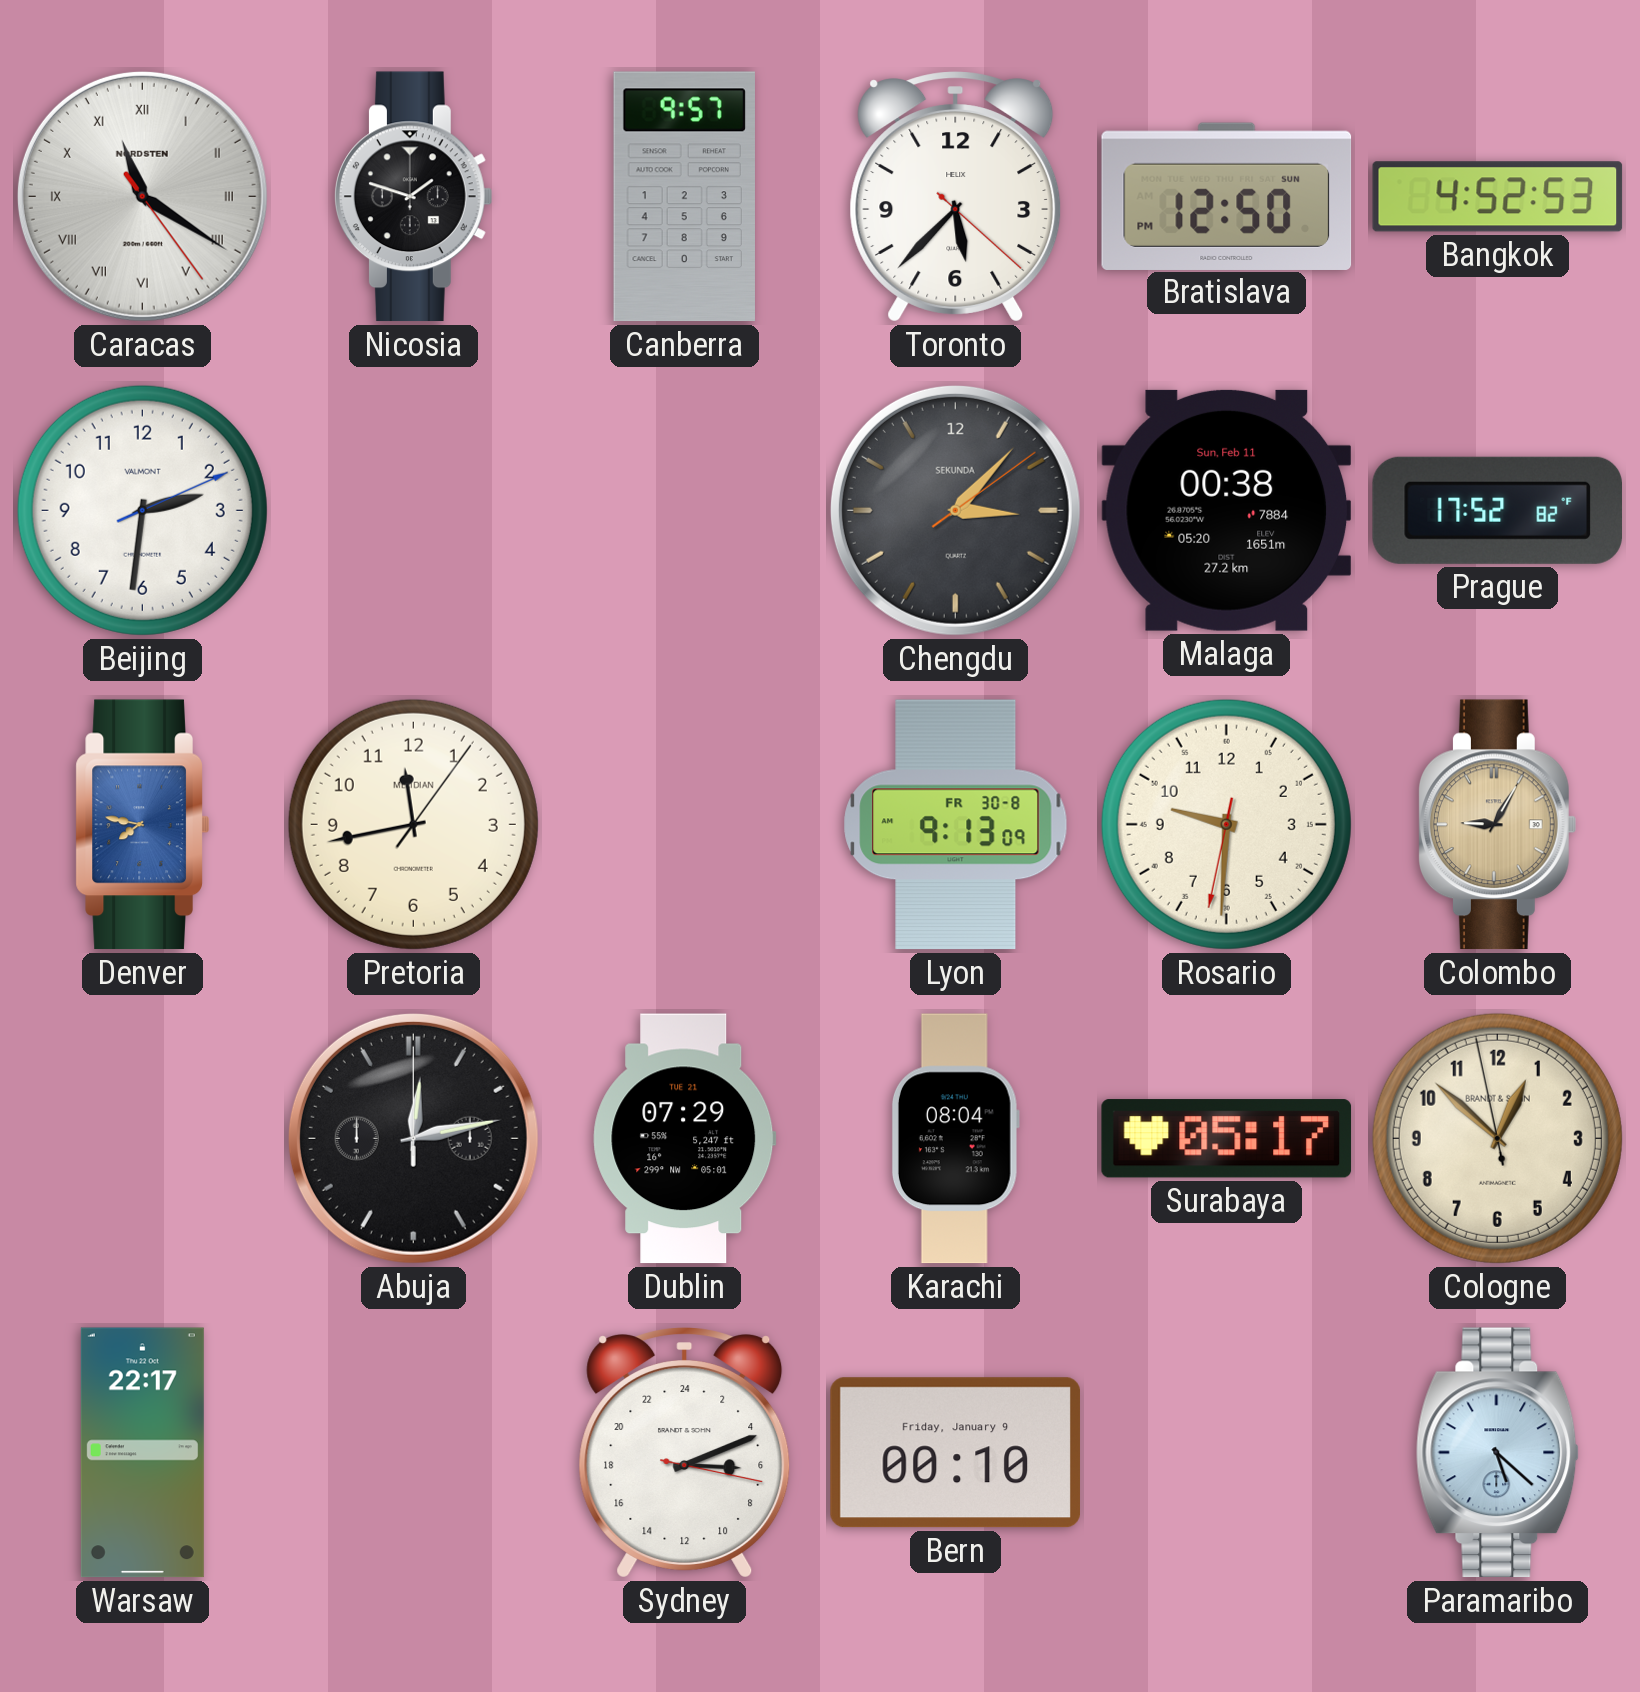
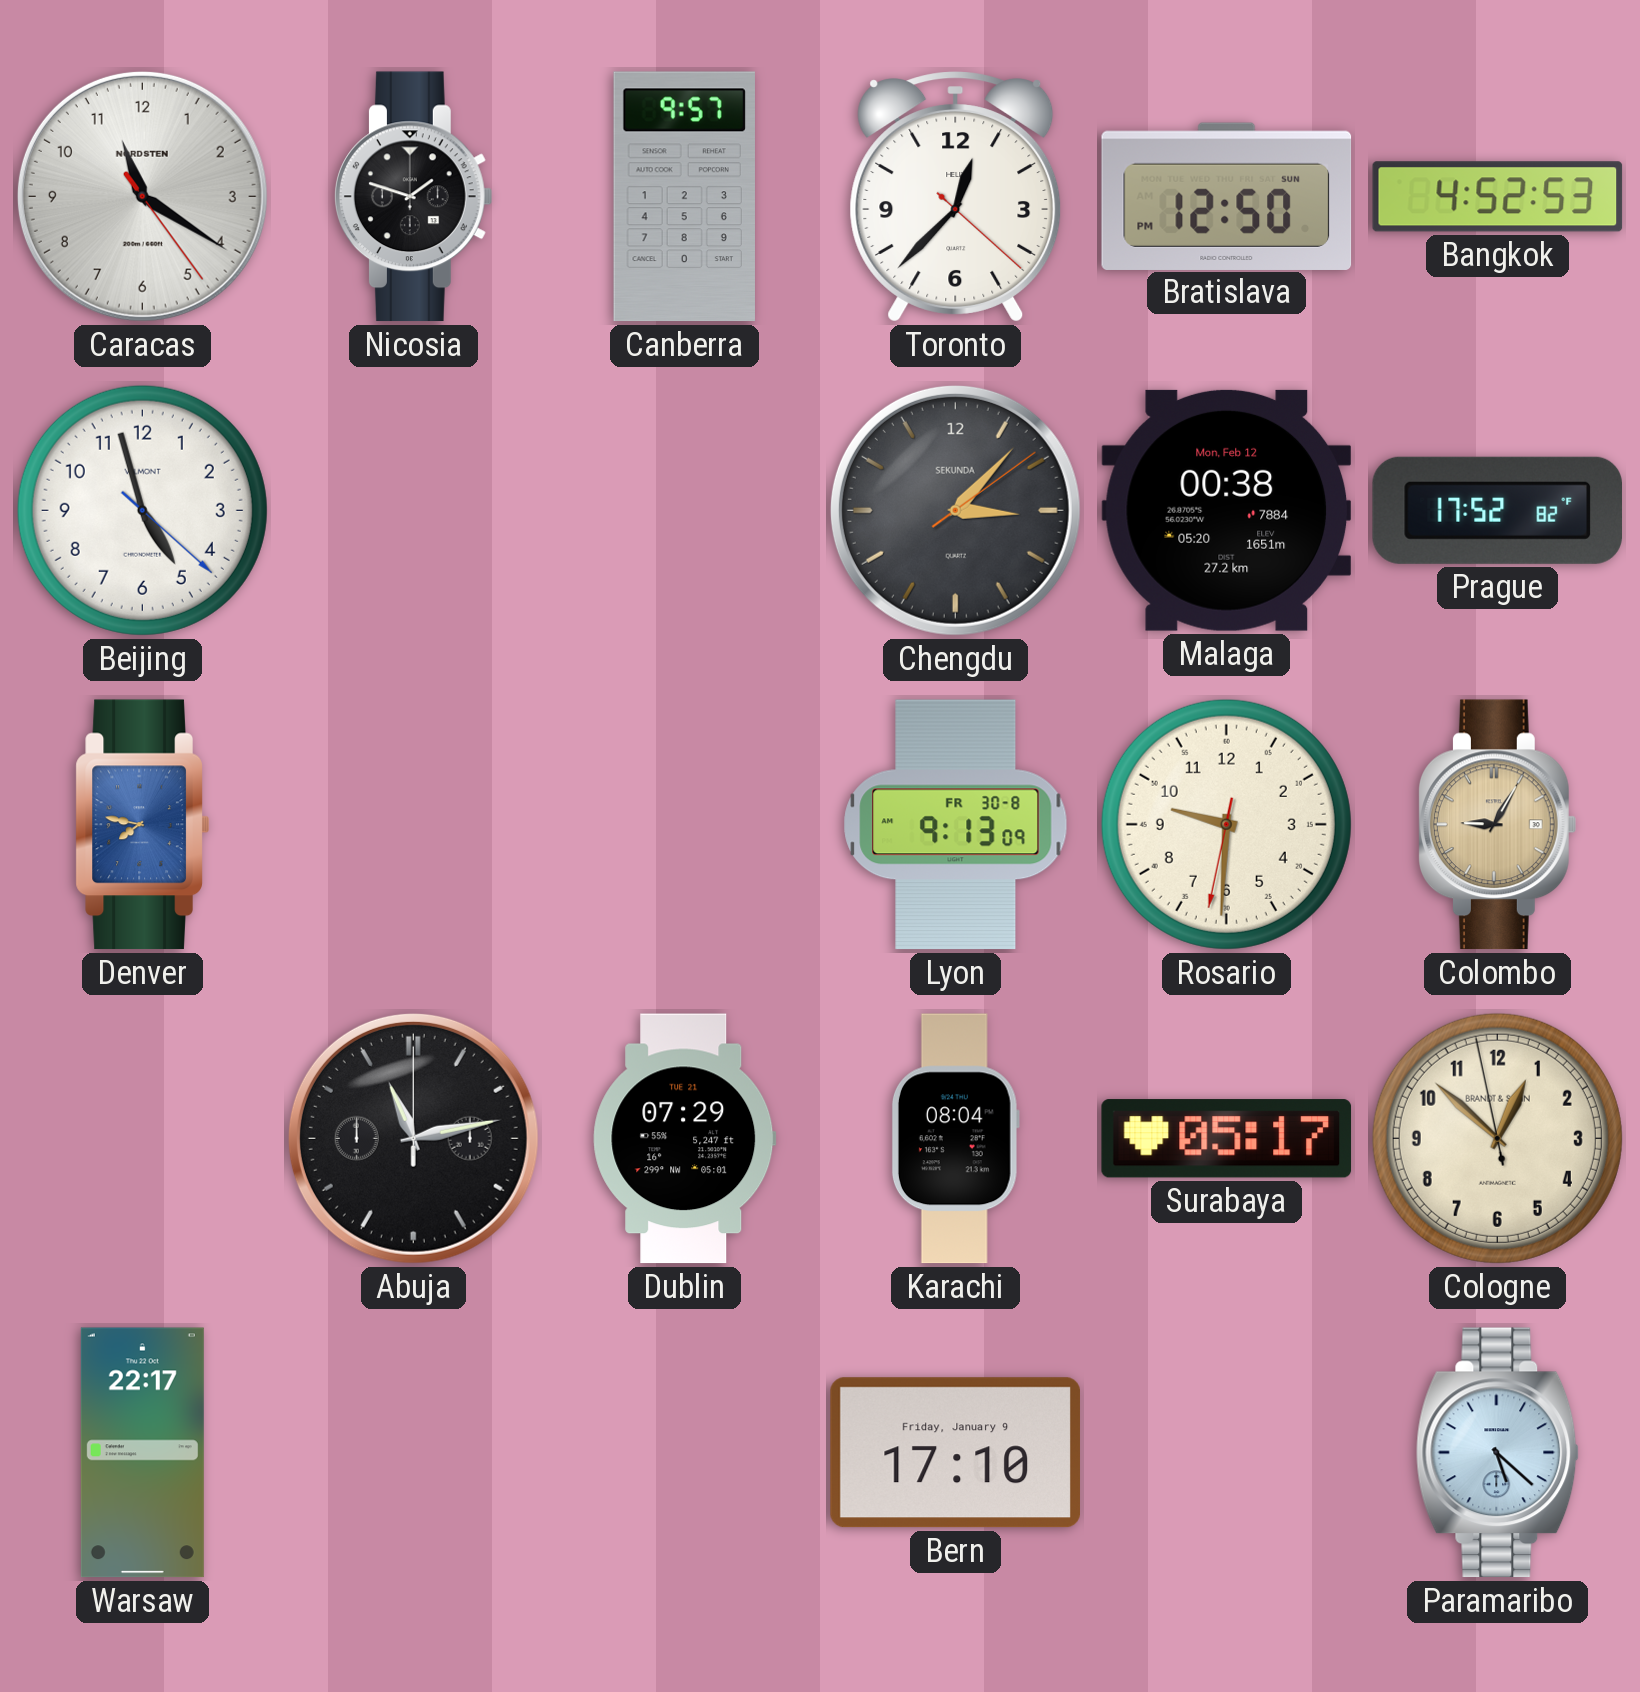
Caracas numerals: Roman -> Arabic
Toronto: 5:37 -> 12:37
Beijing: 2:31 -> 4:57
Malaga date: Sun, Feb 11 -> Mon, Feb 12
Pretoria: 11:43 -> none
Abuja: 12:13 -> 11:13
Sydney: 6:11 -> none
Bern: 00:10 -> 17:10
